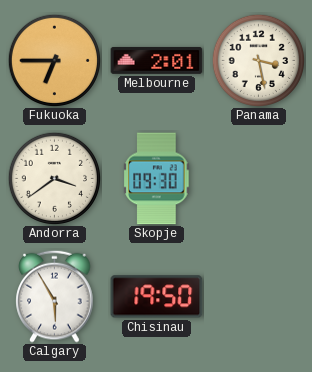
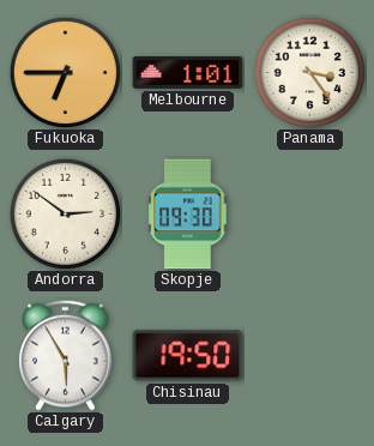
Melbourne: 2:01 -> 1:01
Panama: 3:28 -> 3:24
Andorra: 3:39 -> 2:51
